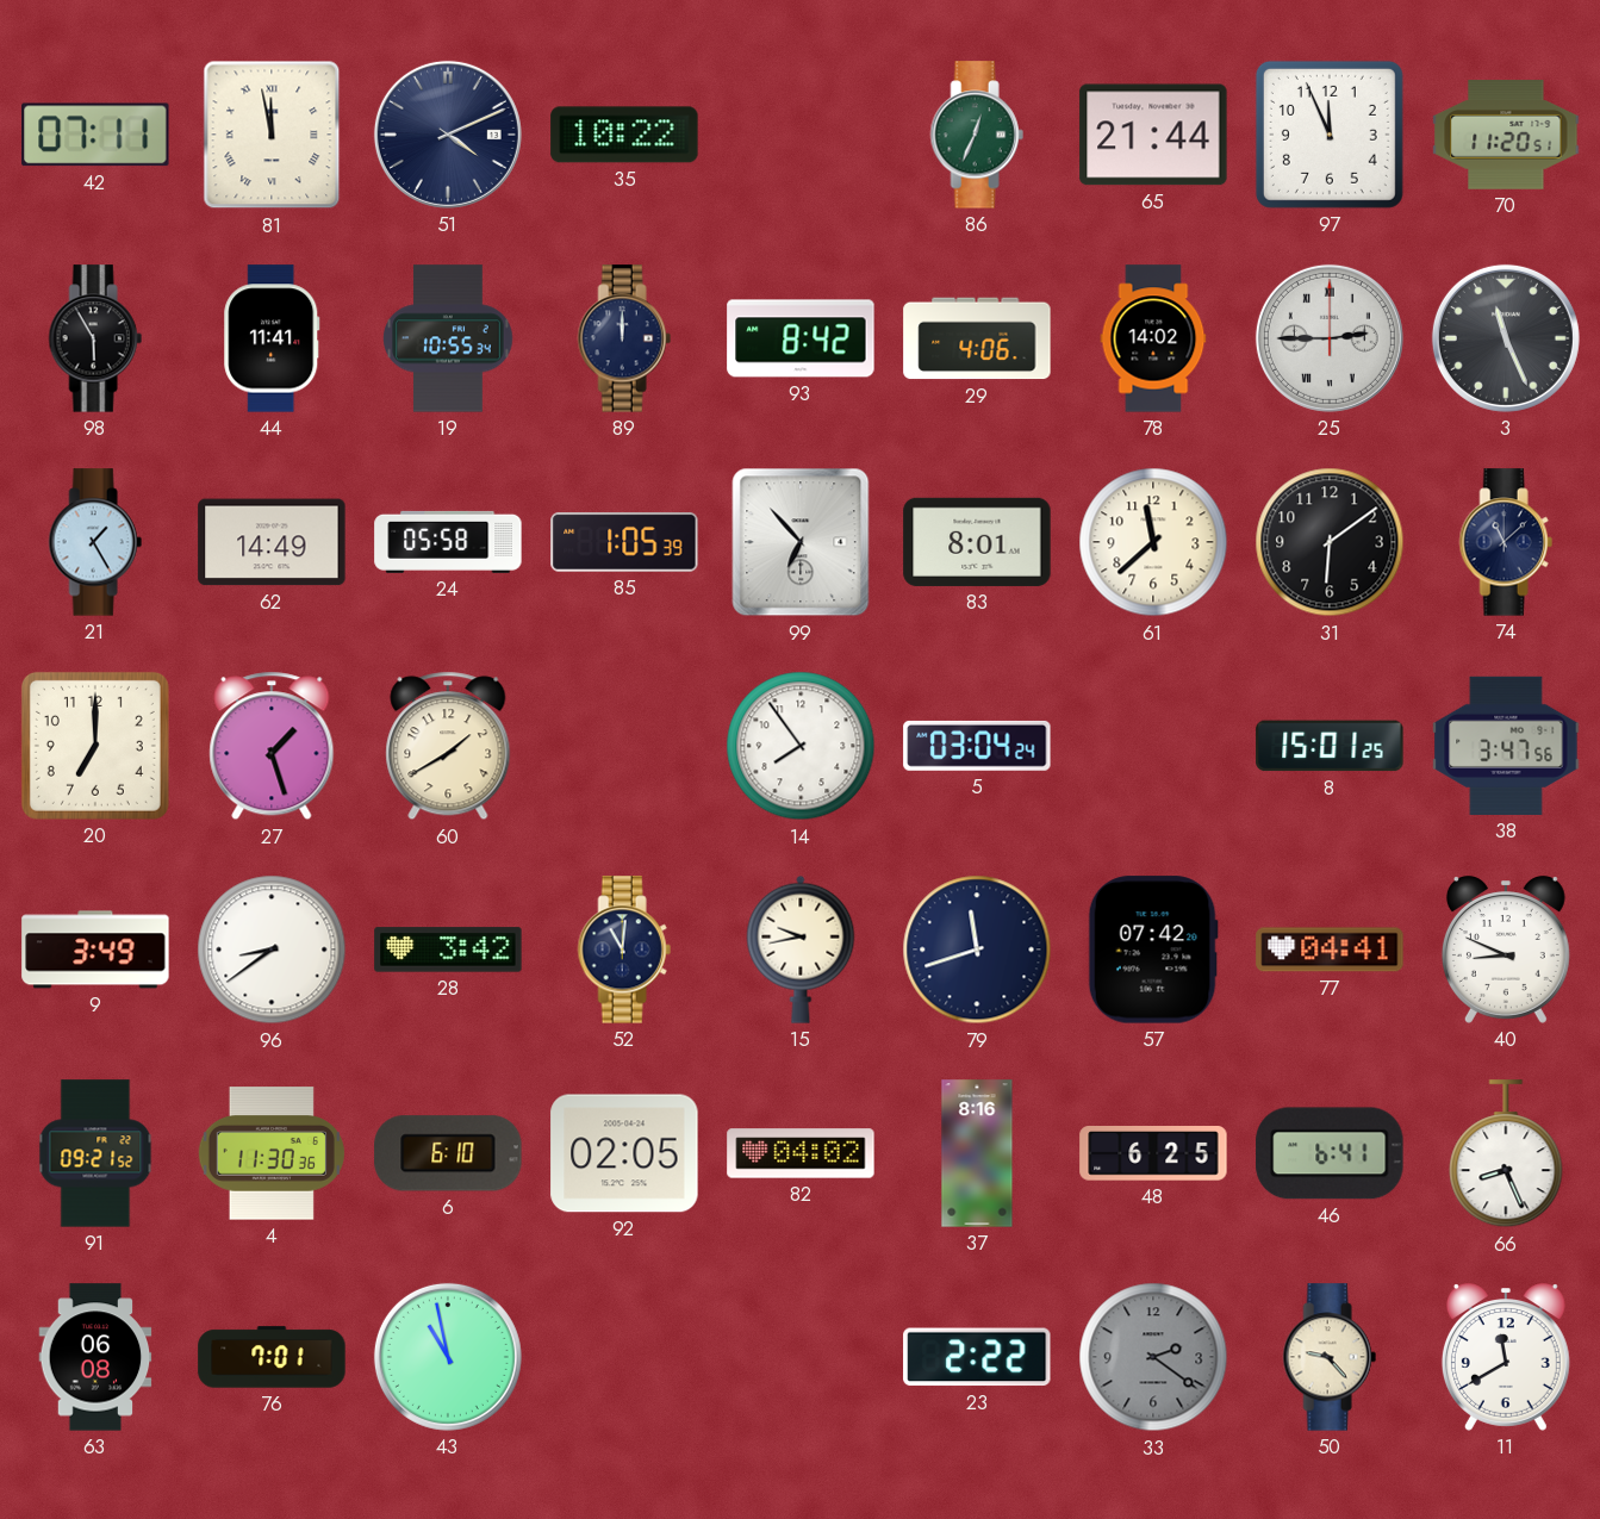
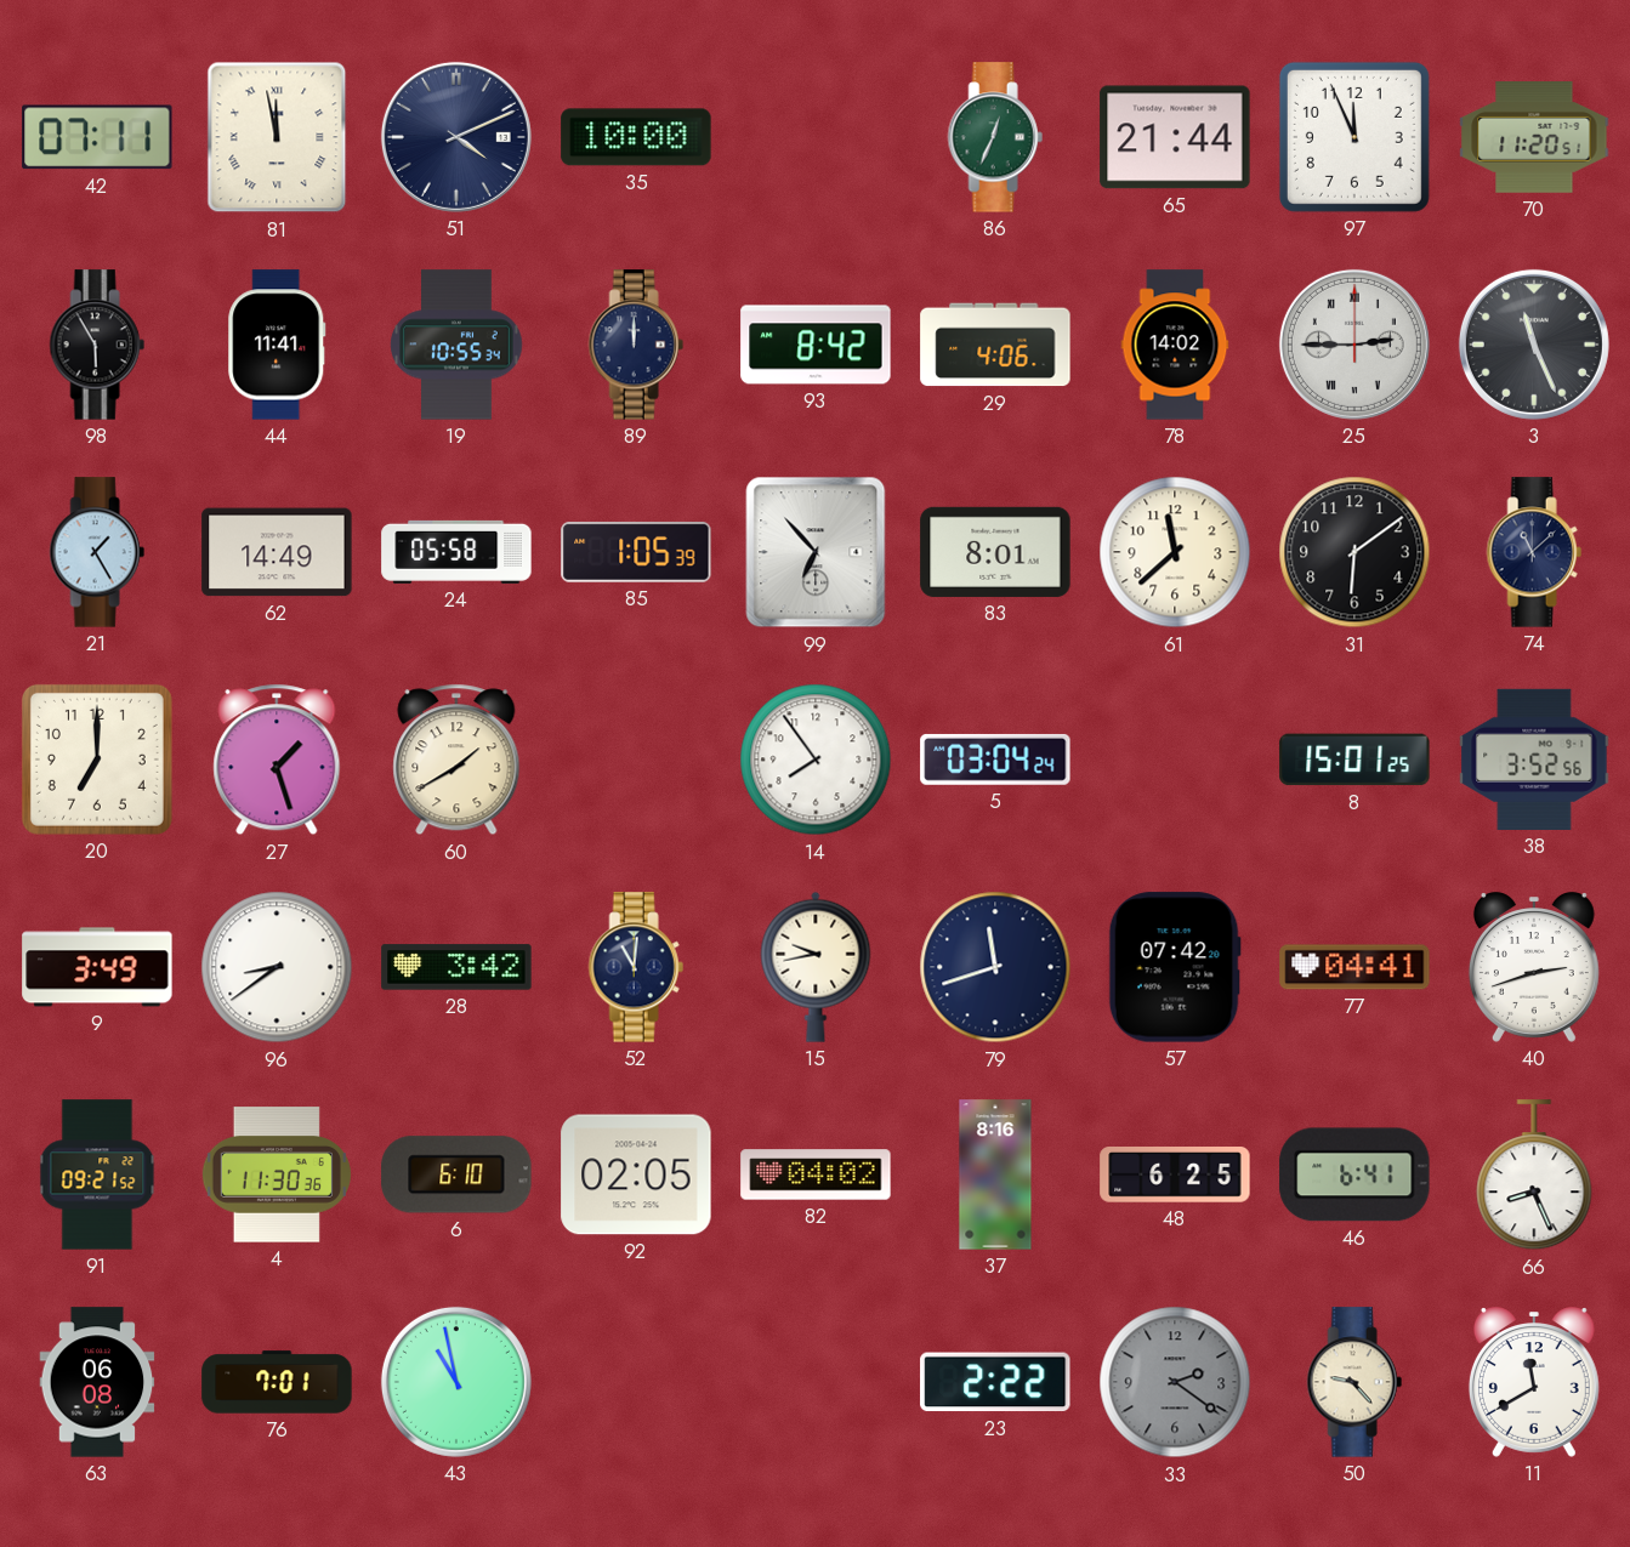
35: 10:22 -> 10:00
38: 3:47 -> 3:52
40: 8:49 -> 2:42
